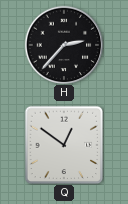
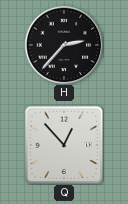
Q: 12:51 -> 12:53
